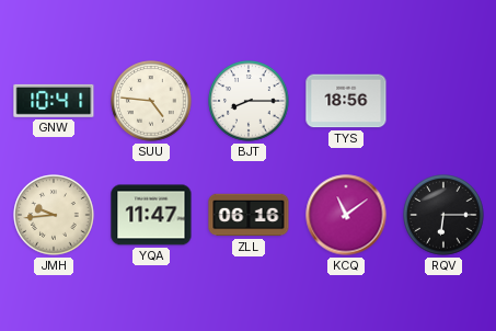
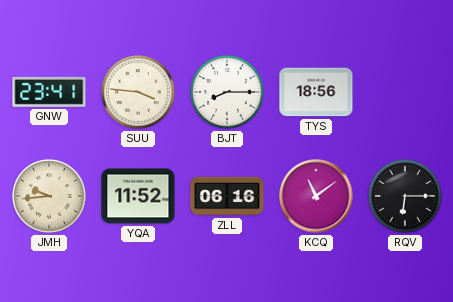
GNW: 10:41 -> 23:41
SUU: 4:46 -> 3:46
YQA: 11:47 -> 11:52
